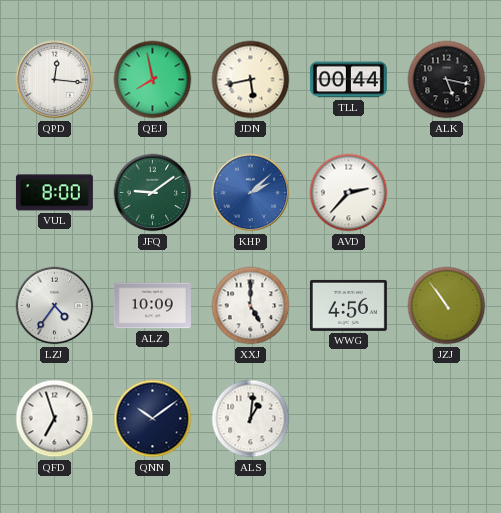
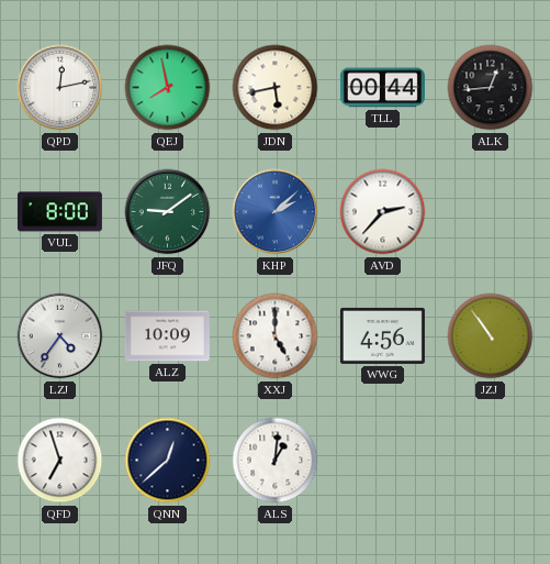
QPD: 12:16 -> 12:13
ALK: 5:17 -> 12:44
QNN: 10:09 -> 12:38
